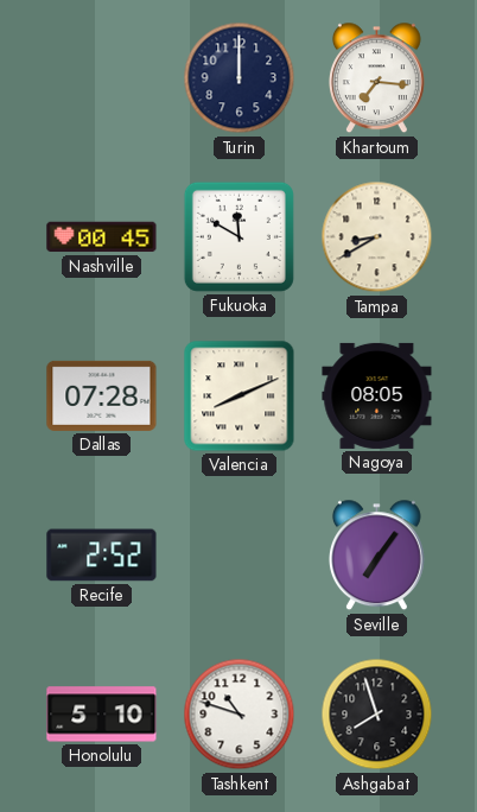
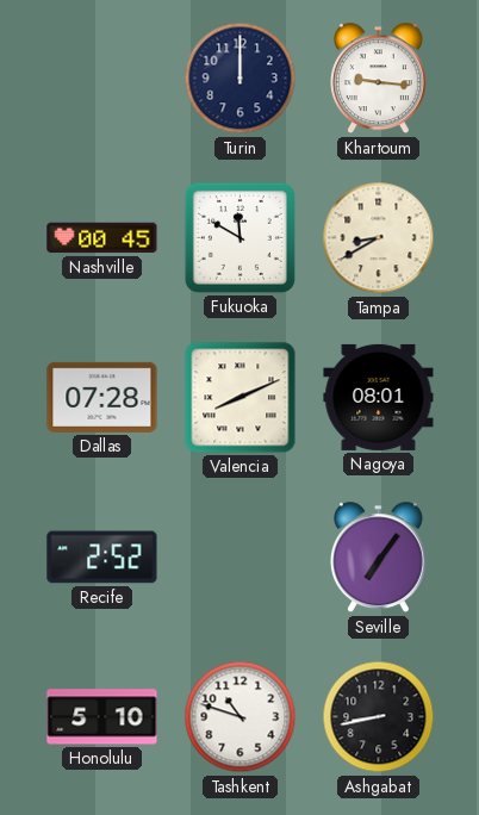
Khartoum: 7:16 -> 9:16
Nagoya: 08:05 -> 08:01
Ashgabat: 7:57 -> 8:43
